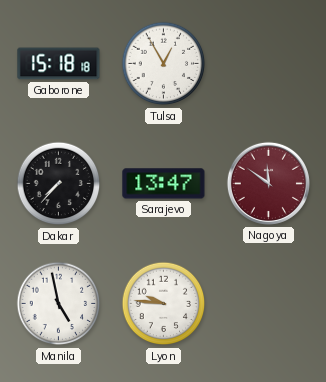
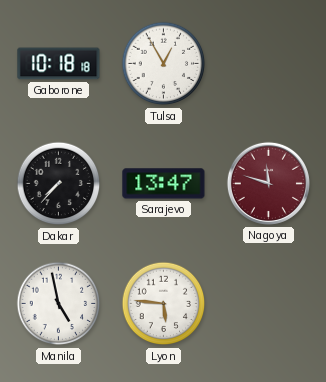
Gaborone: 15:18 -> 10:18
Nagoya: 11:51 -> 11:48
Lyon: 9:46 -> 5:46
